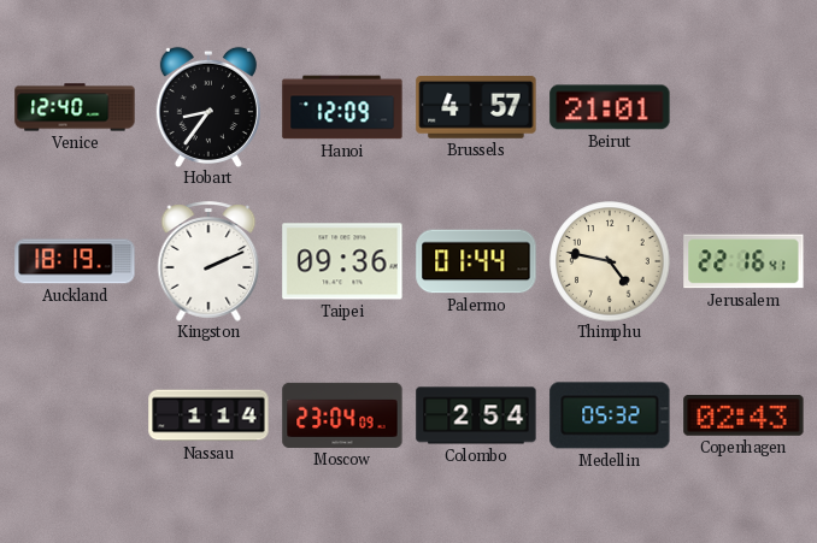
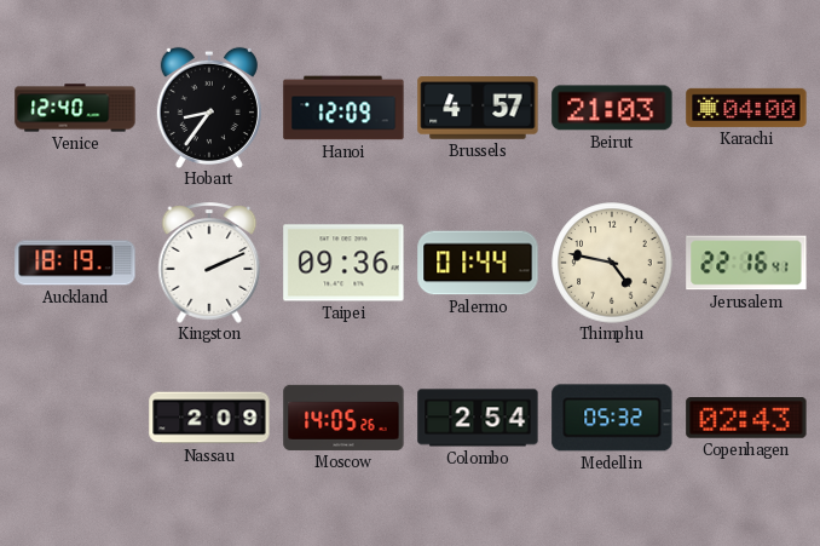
Beirut: 21:01 -> 21:03
Karachi: none -> 04:00
Nassau: 1:14 -> 2:09
Moscow: 23:04 -> 14:05
